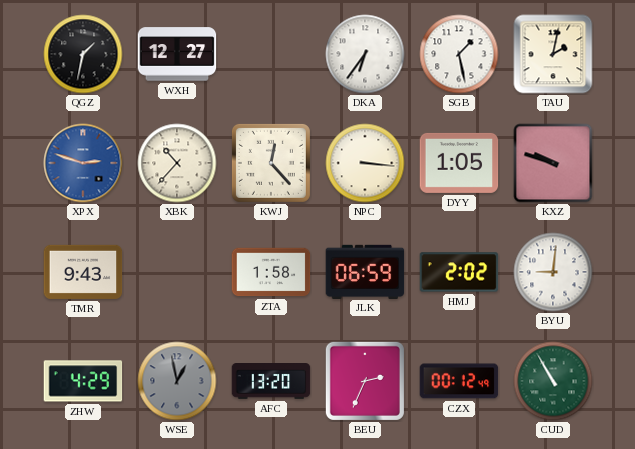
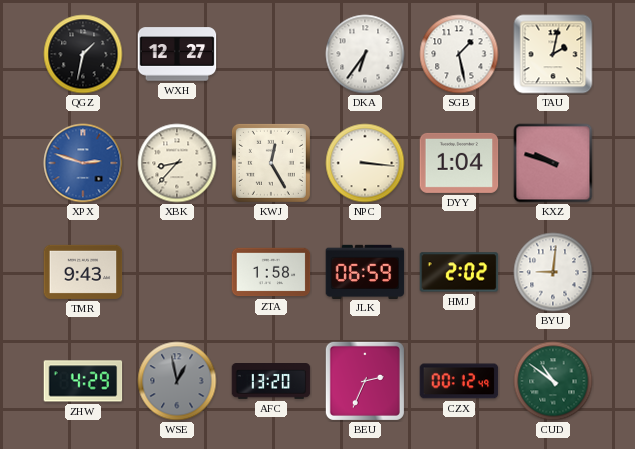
XBK: 10:37 -> 8:37
KWJ: 12:23 -> 12:25
DYY: 1:05 -> 1:04
CUD: 10:55 -> 10:51
